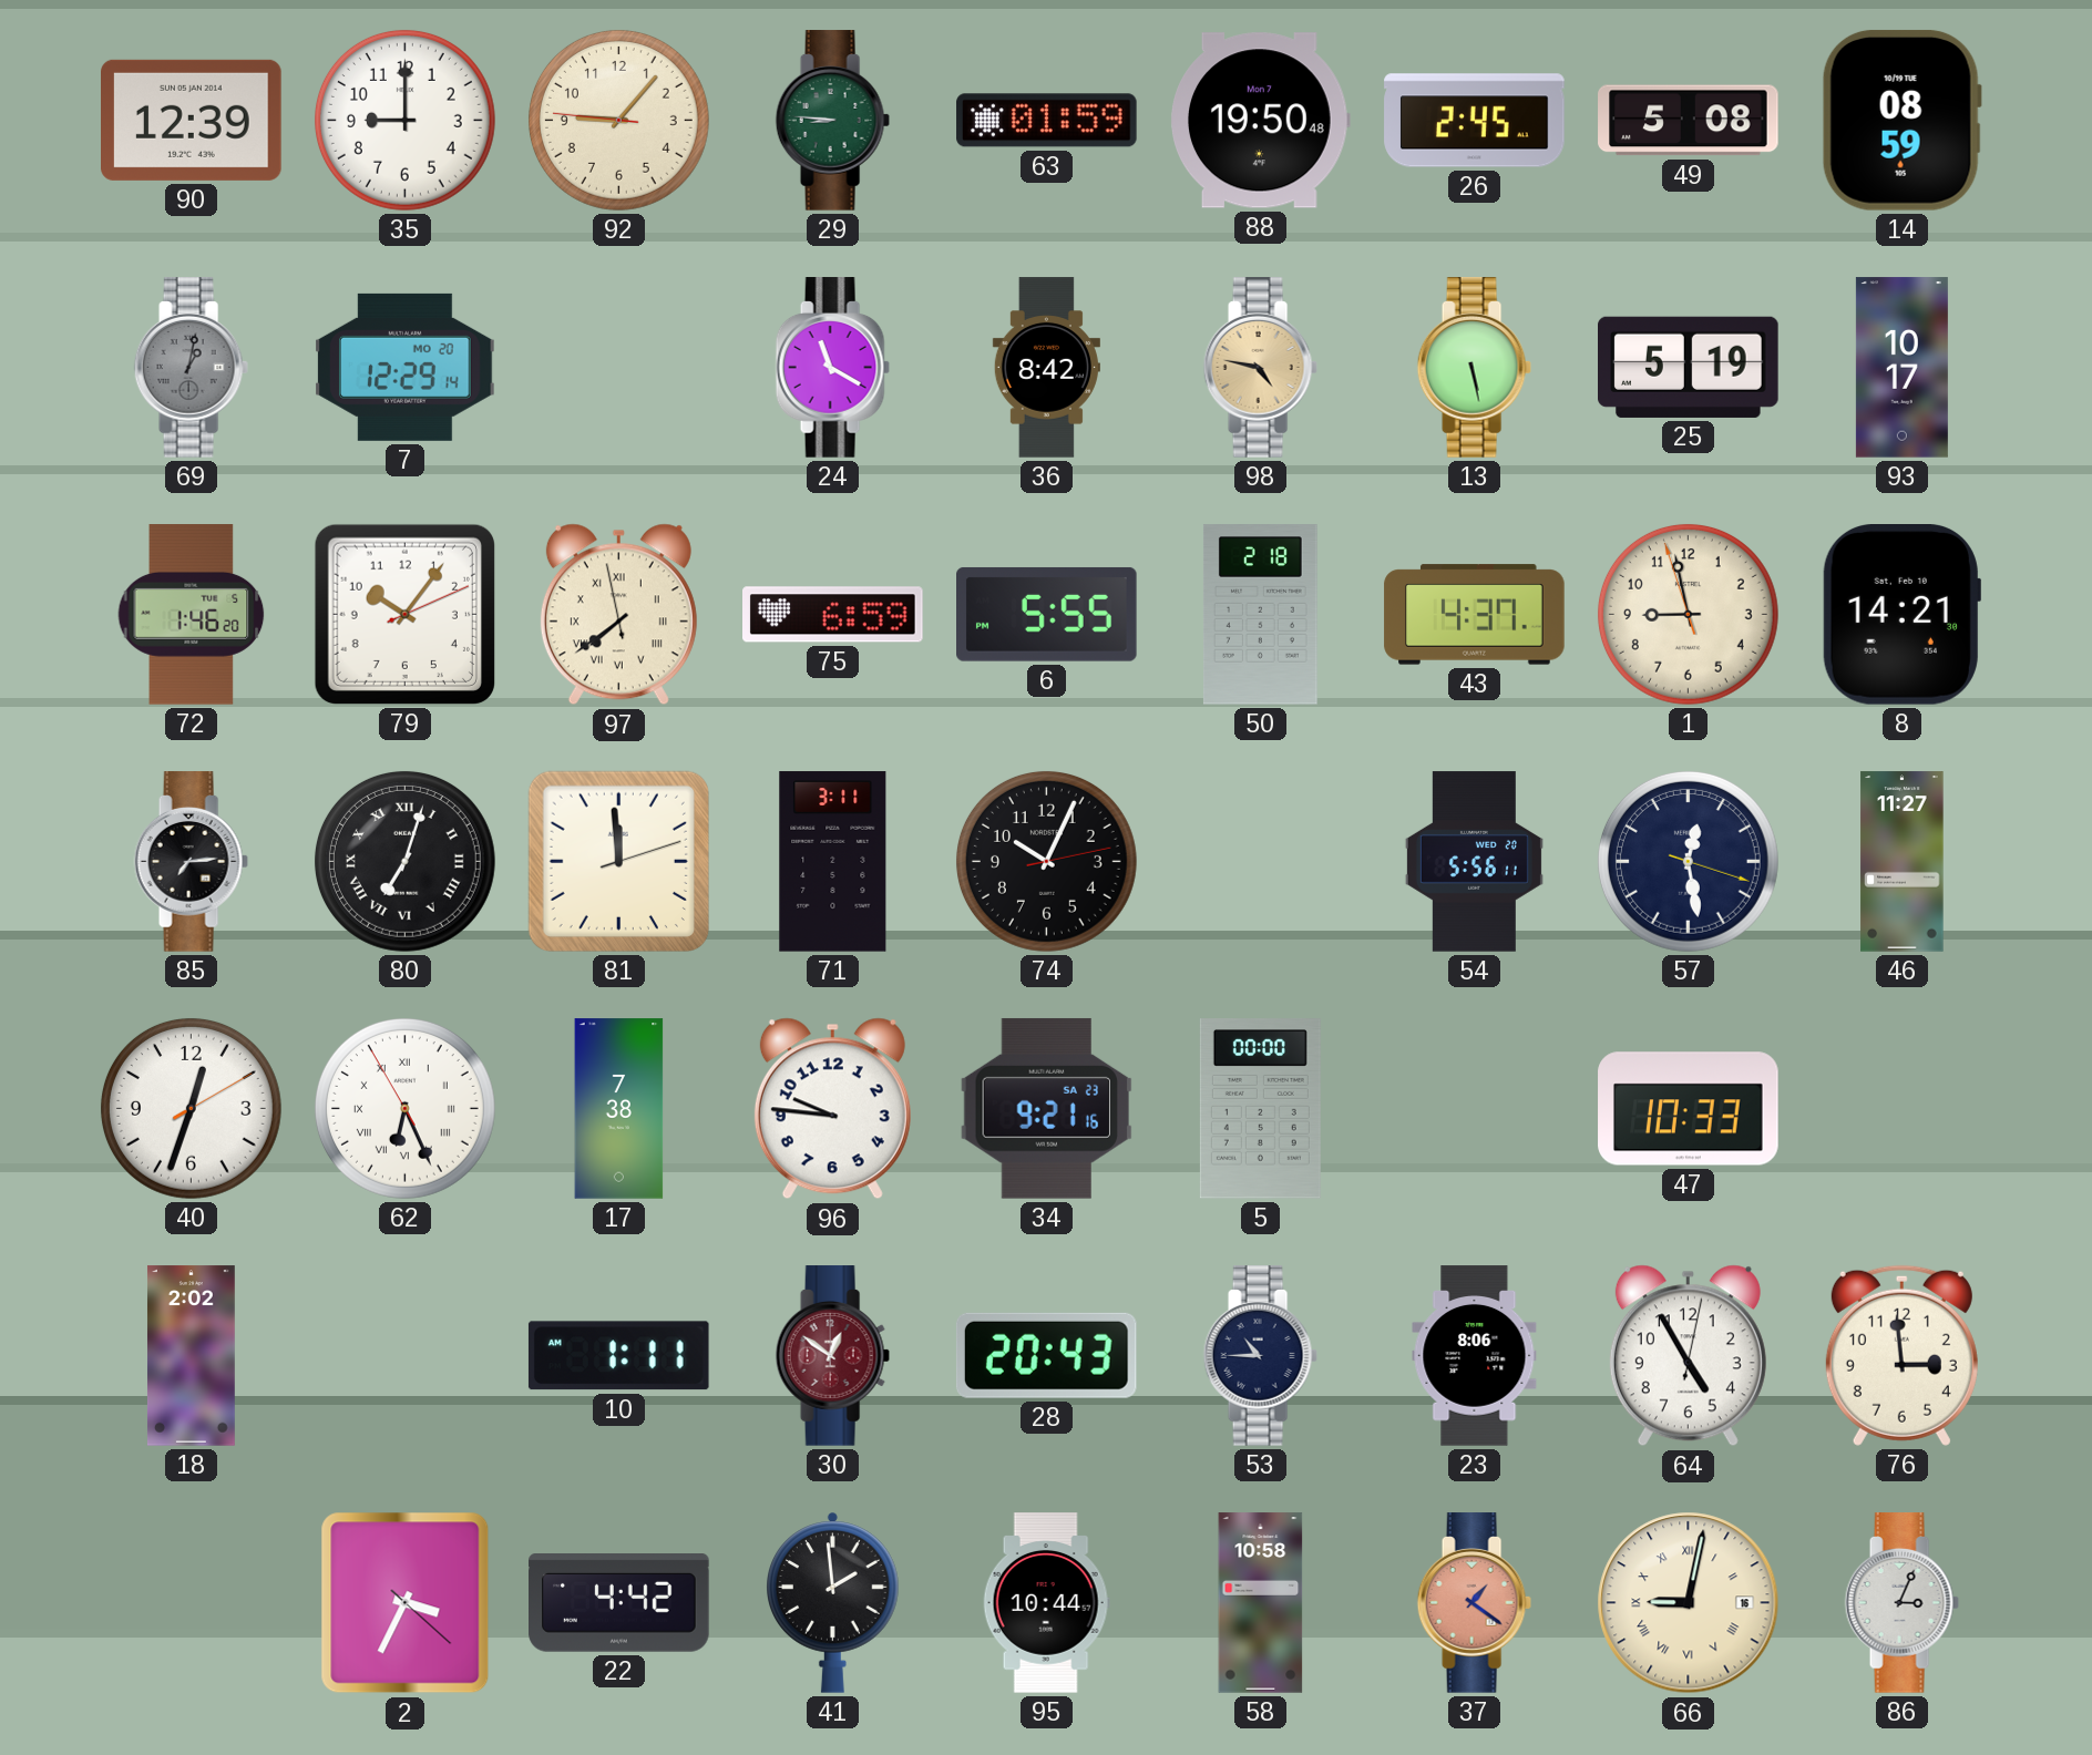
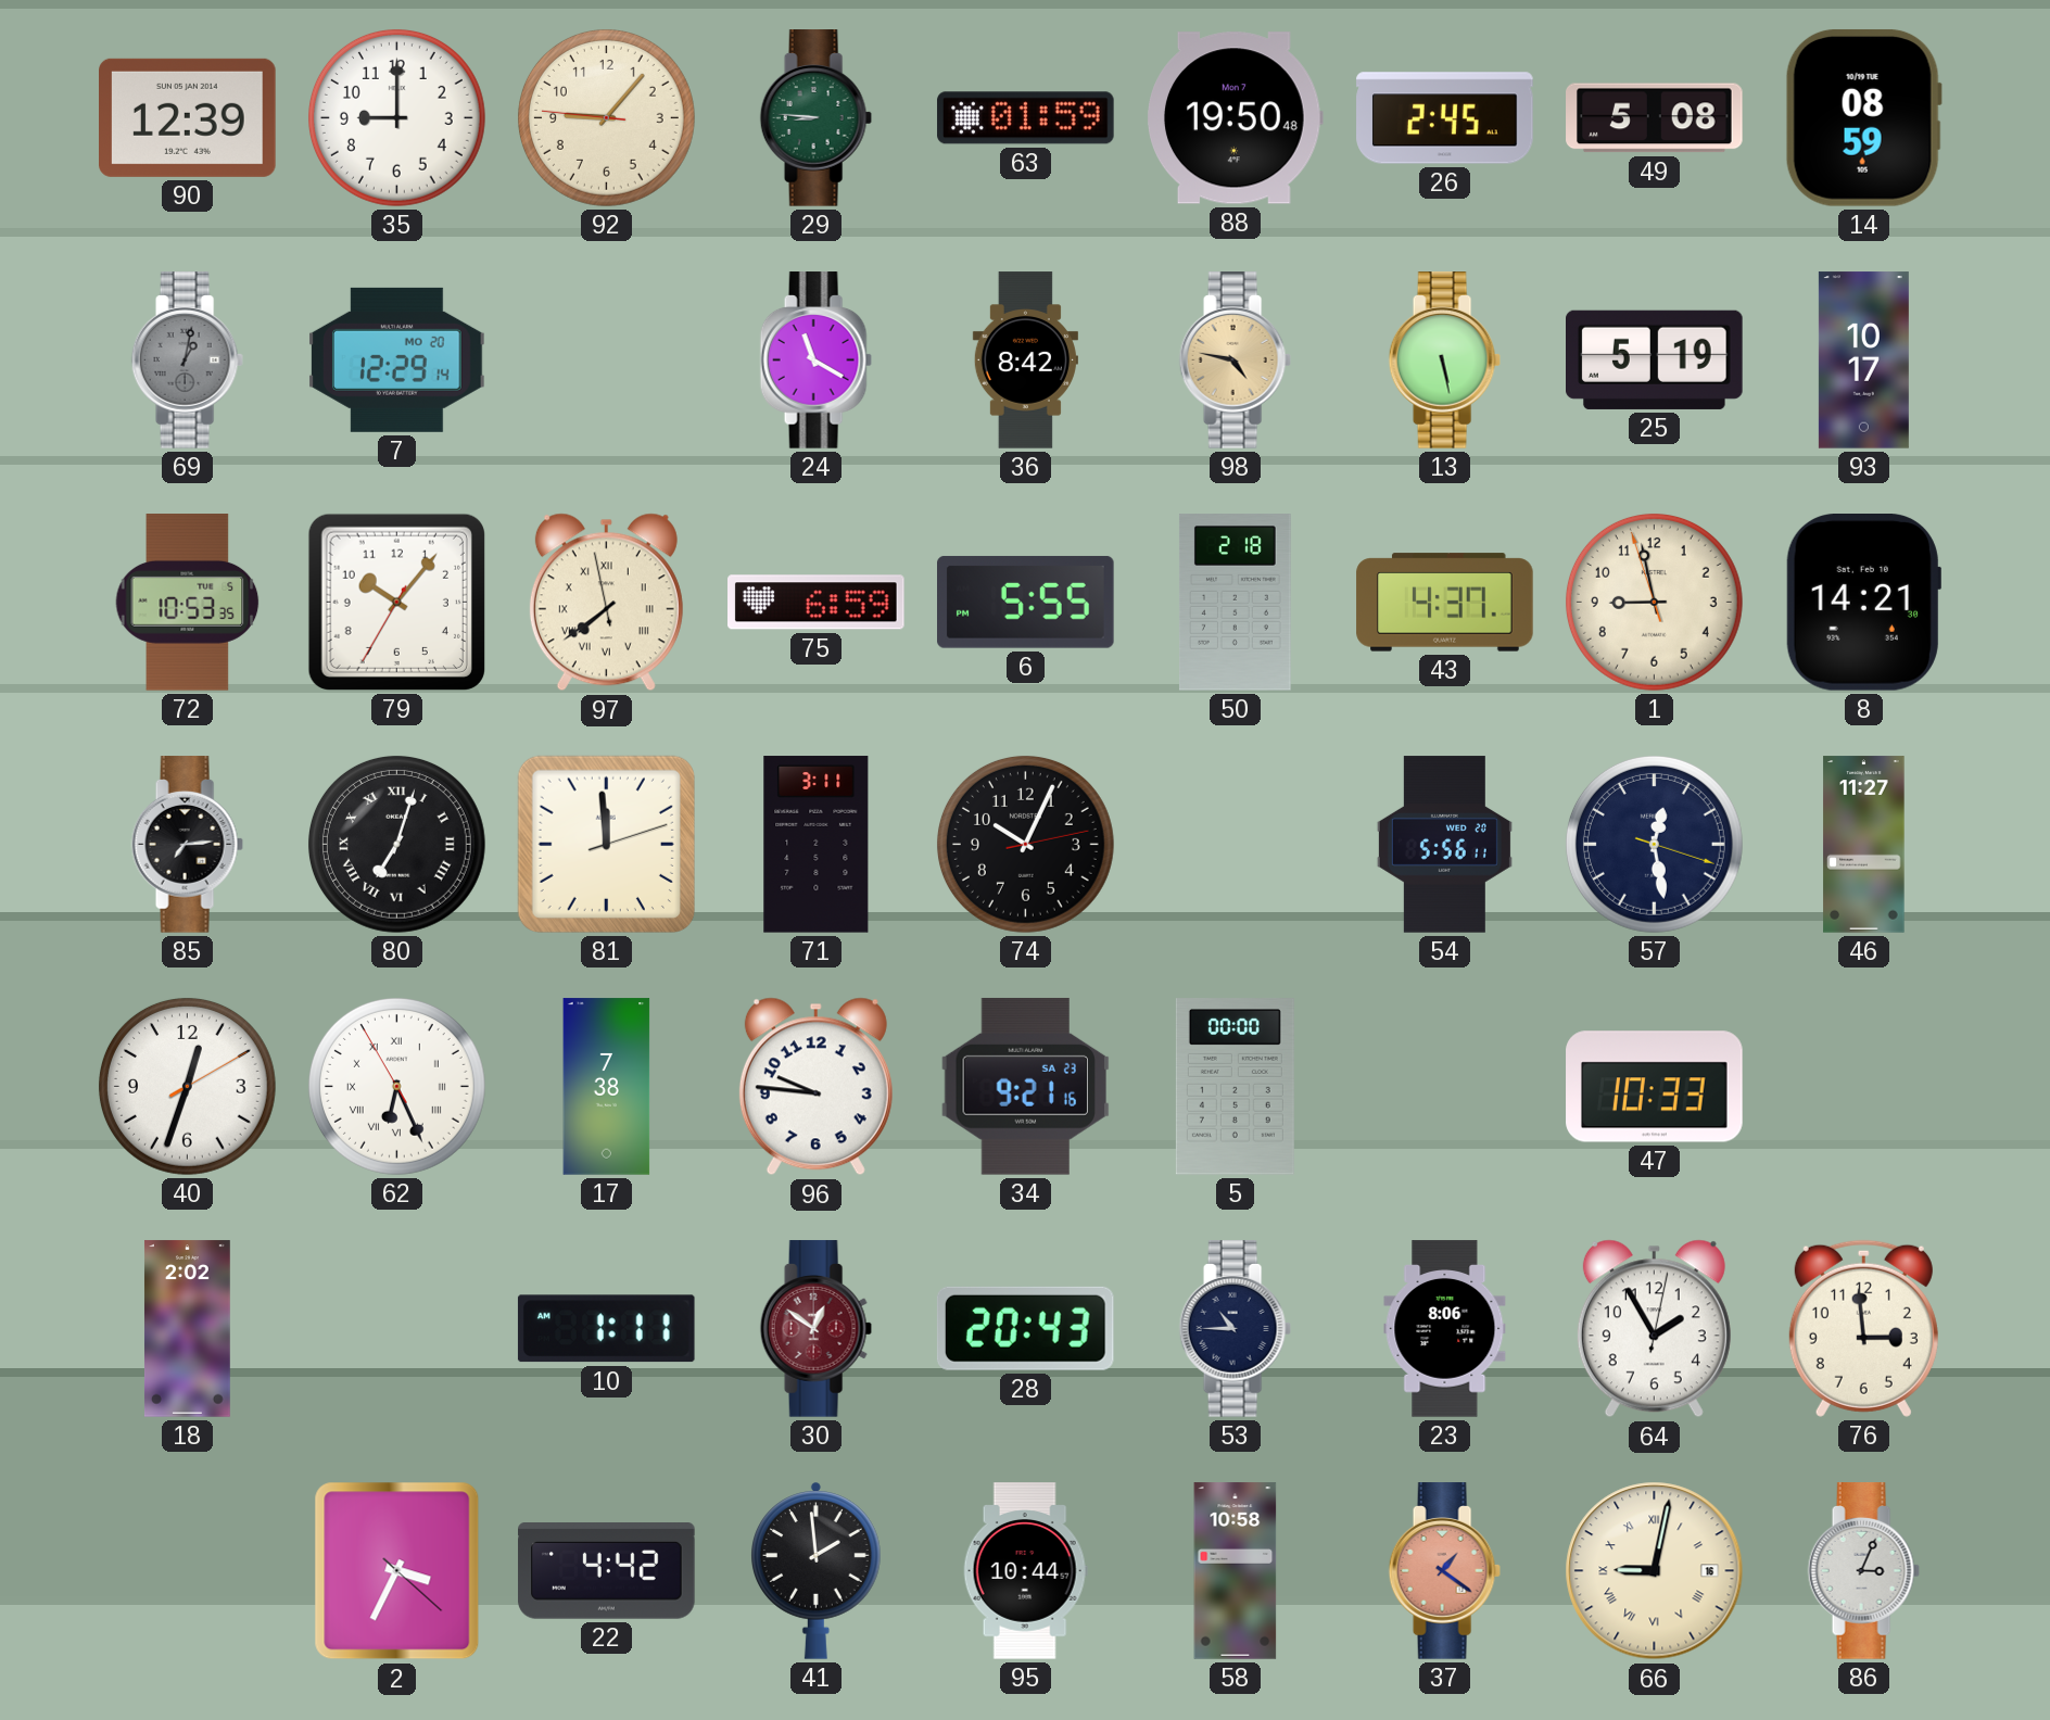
72: 1:46 -> 10:53
79: 10:06:11 -> 10:06:35
64: 4:55 -> 1:55
